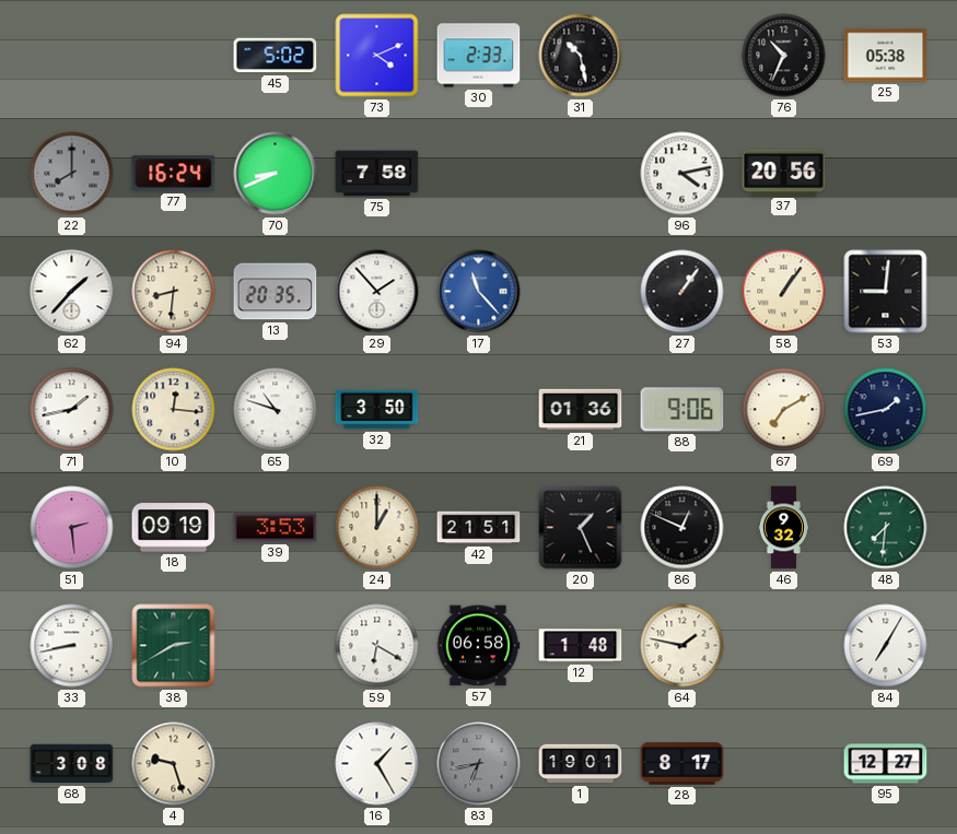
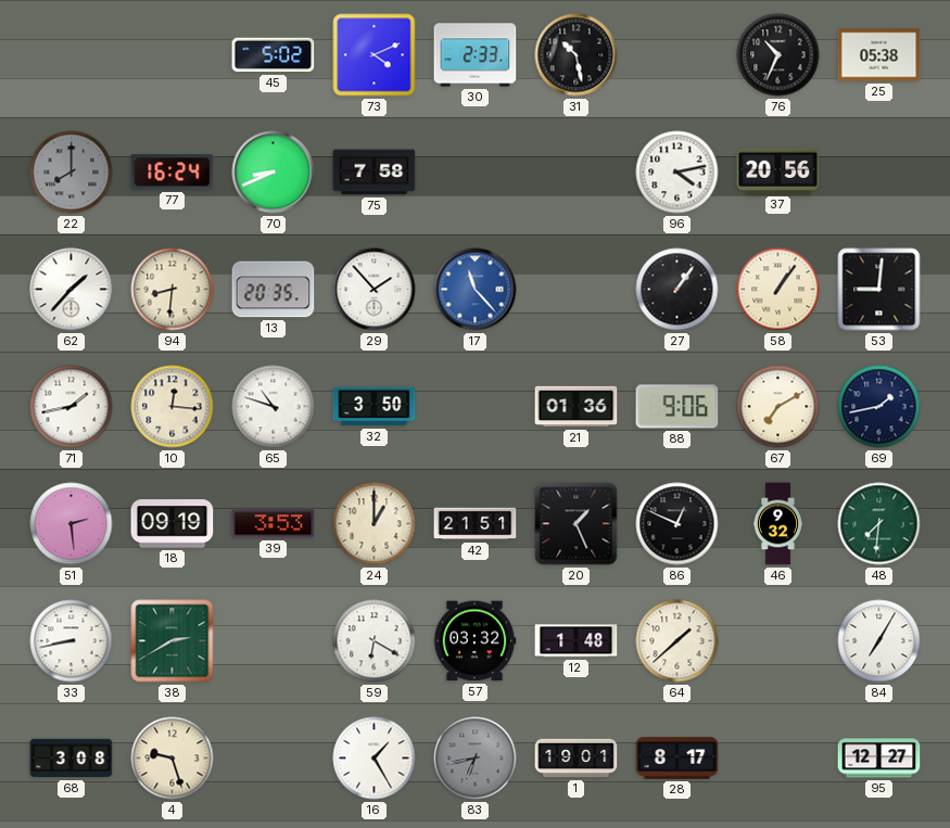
57: 06:58 -> 03:32
64: 1:47 -> 1:38
